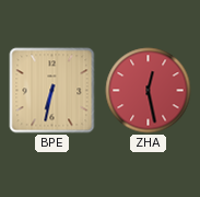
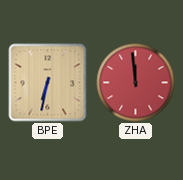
ZHA: 12:28 -> 11:59
